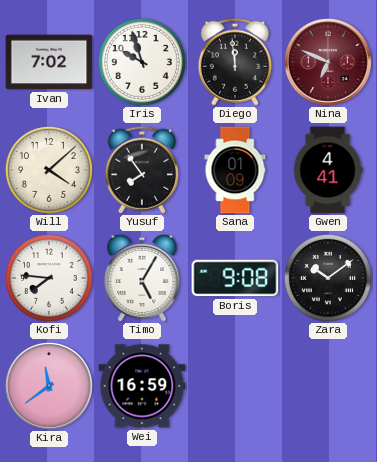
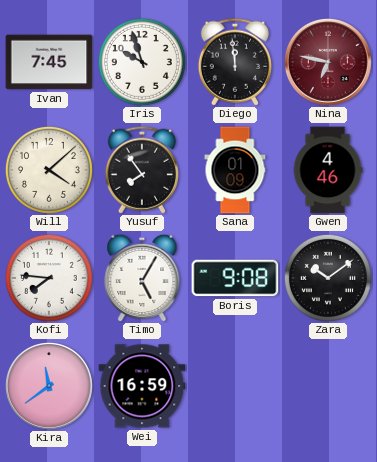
Ivan: 7:02 -> 7:45
Nina: 6:49 -> 6:47
Gwen: 4:41 -> 4:46
